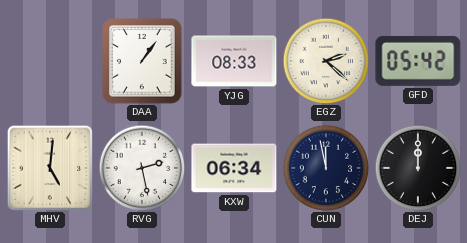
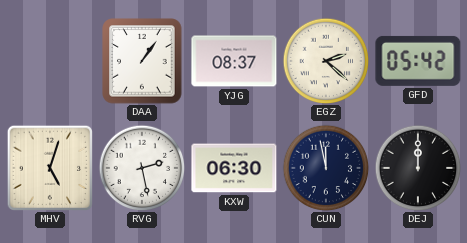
YJG: 08:33 -> 08:37
MHV: 5:01 -> 5:03
KXW: 06:34 -> 06:30
